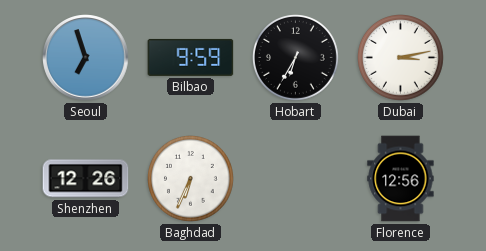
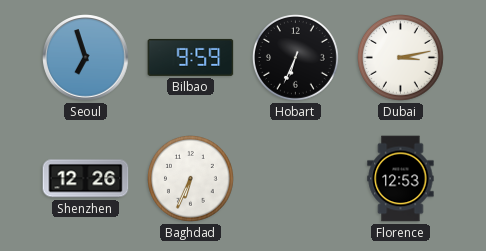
Hobart: 6:35 -> 6:34
Florence: 12:56 -> 12:53
